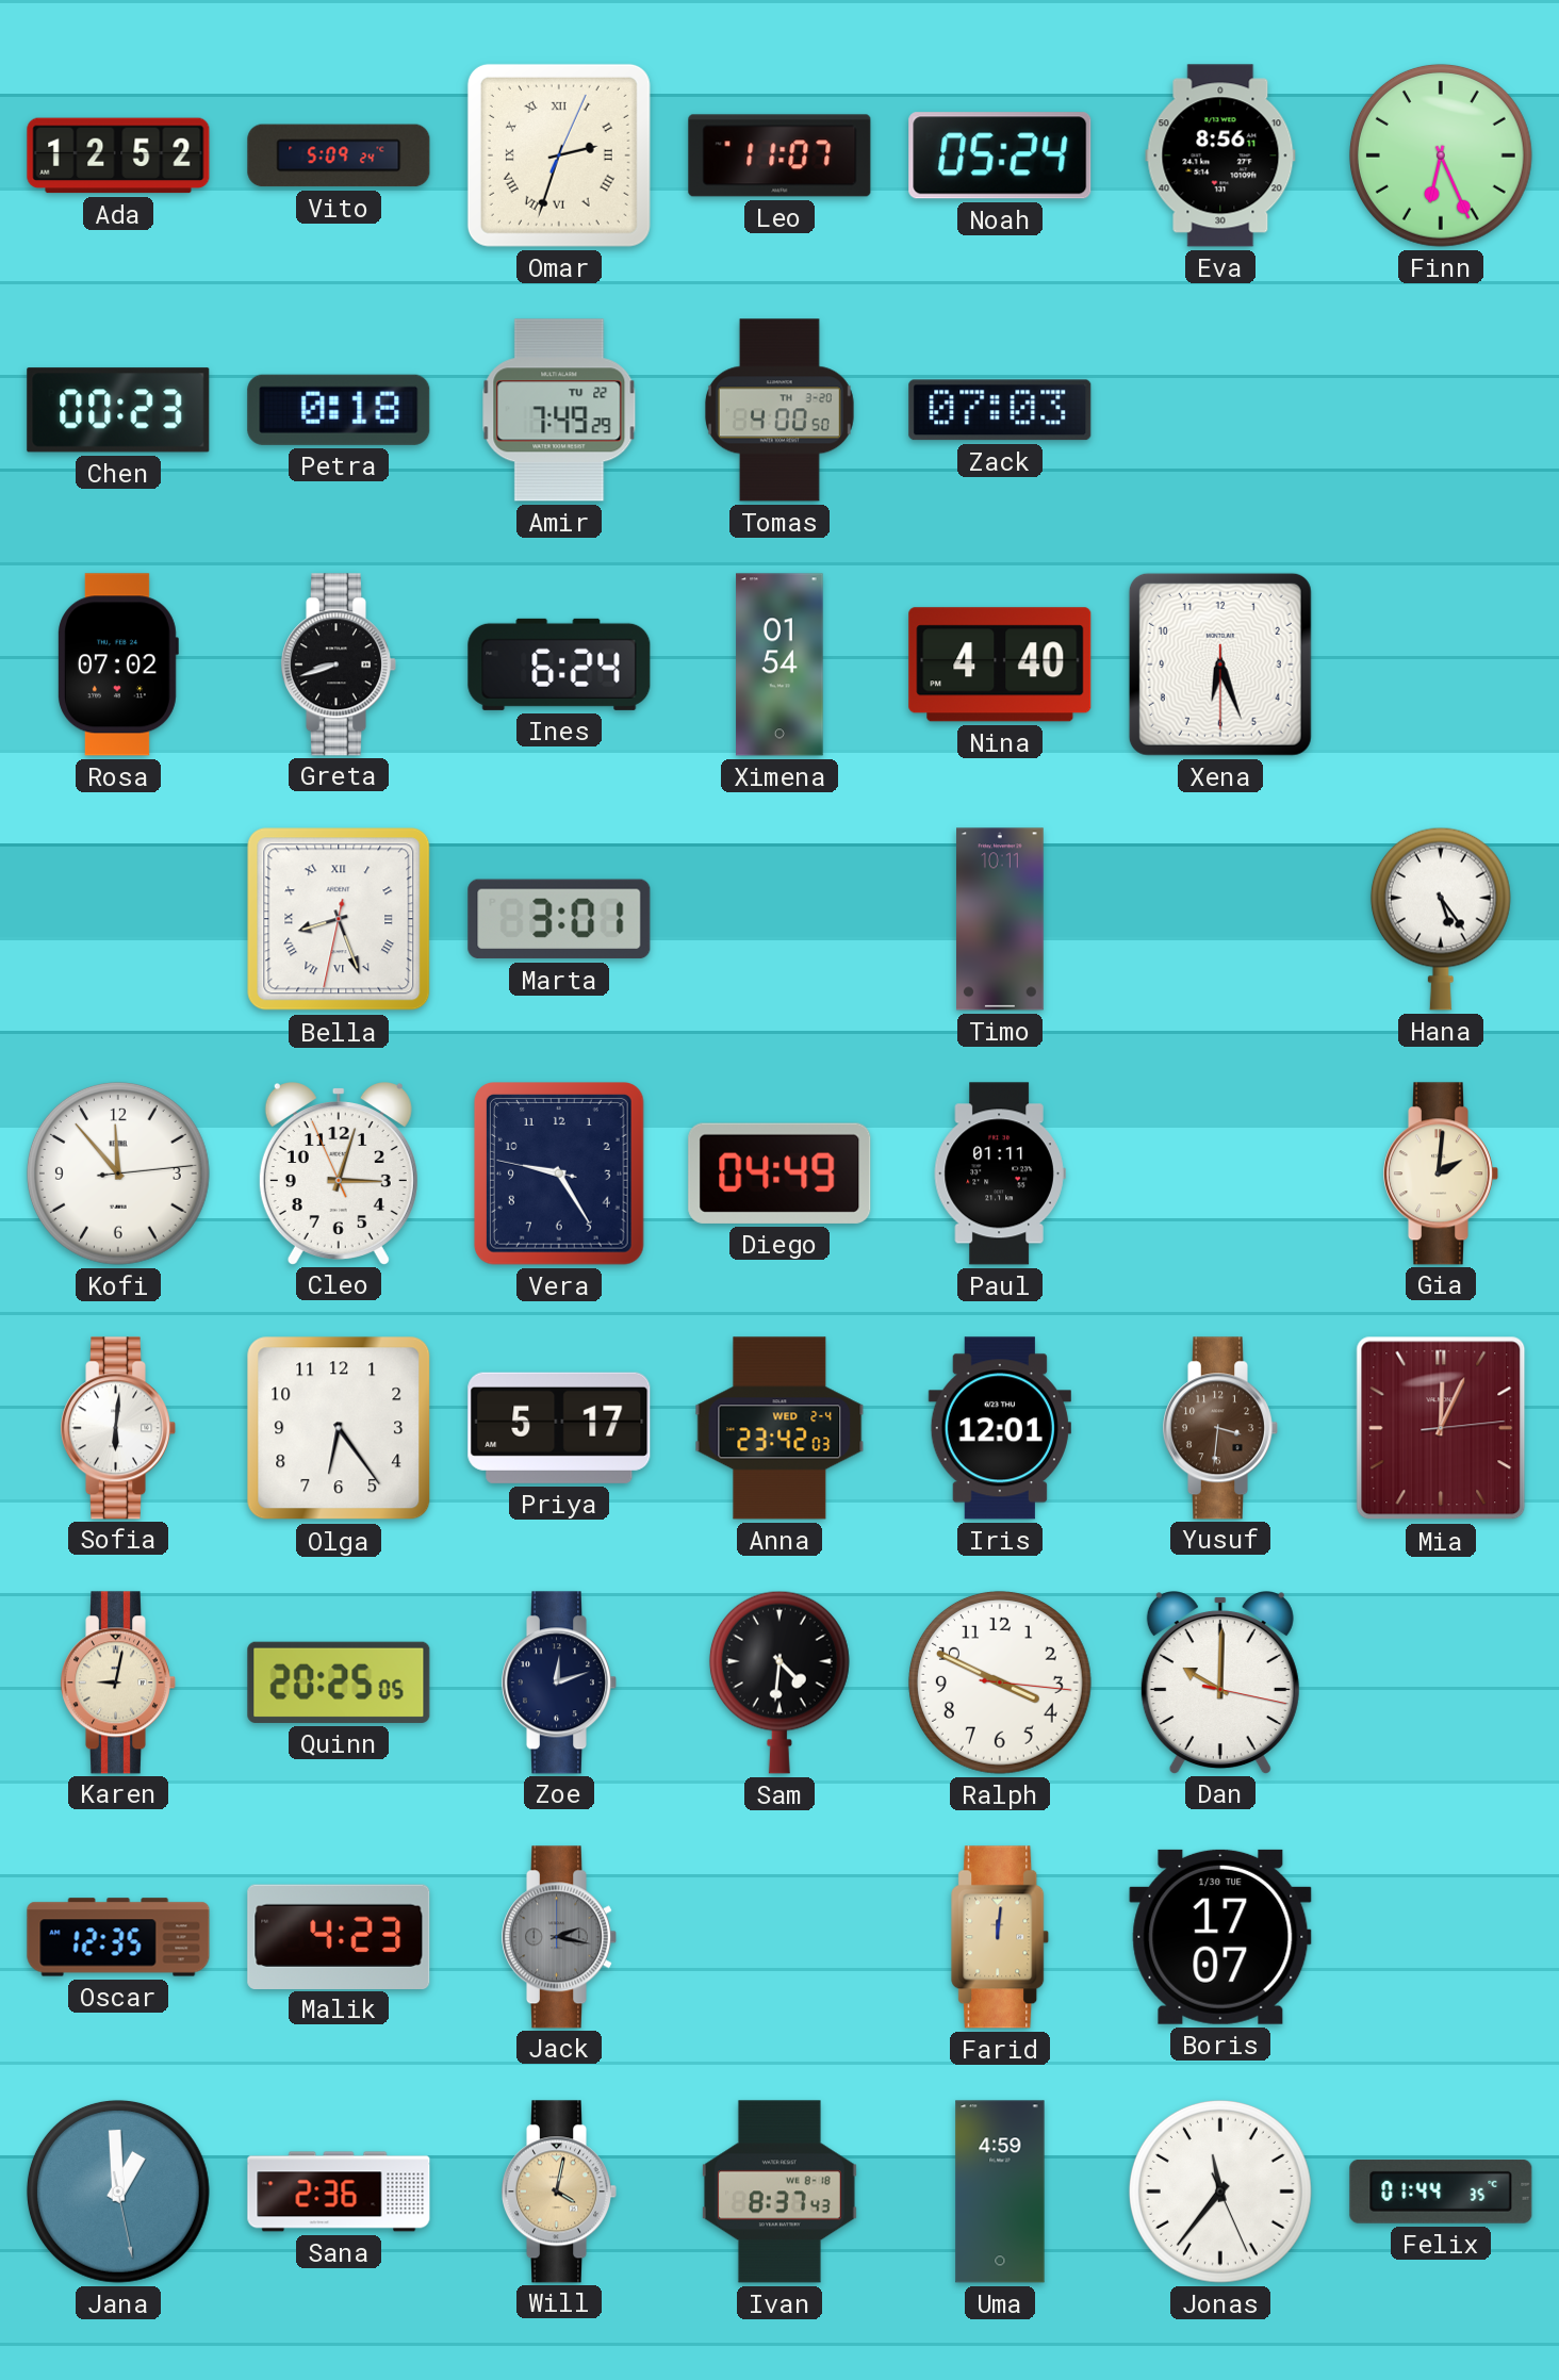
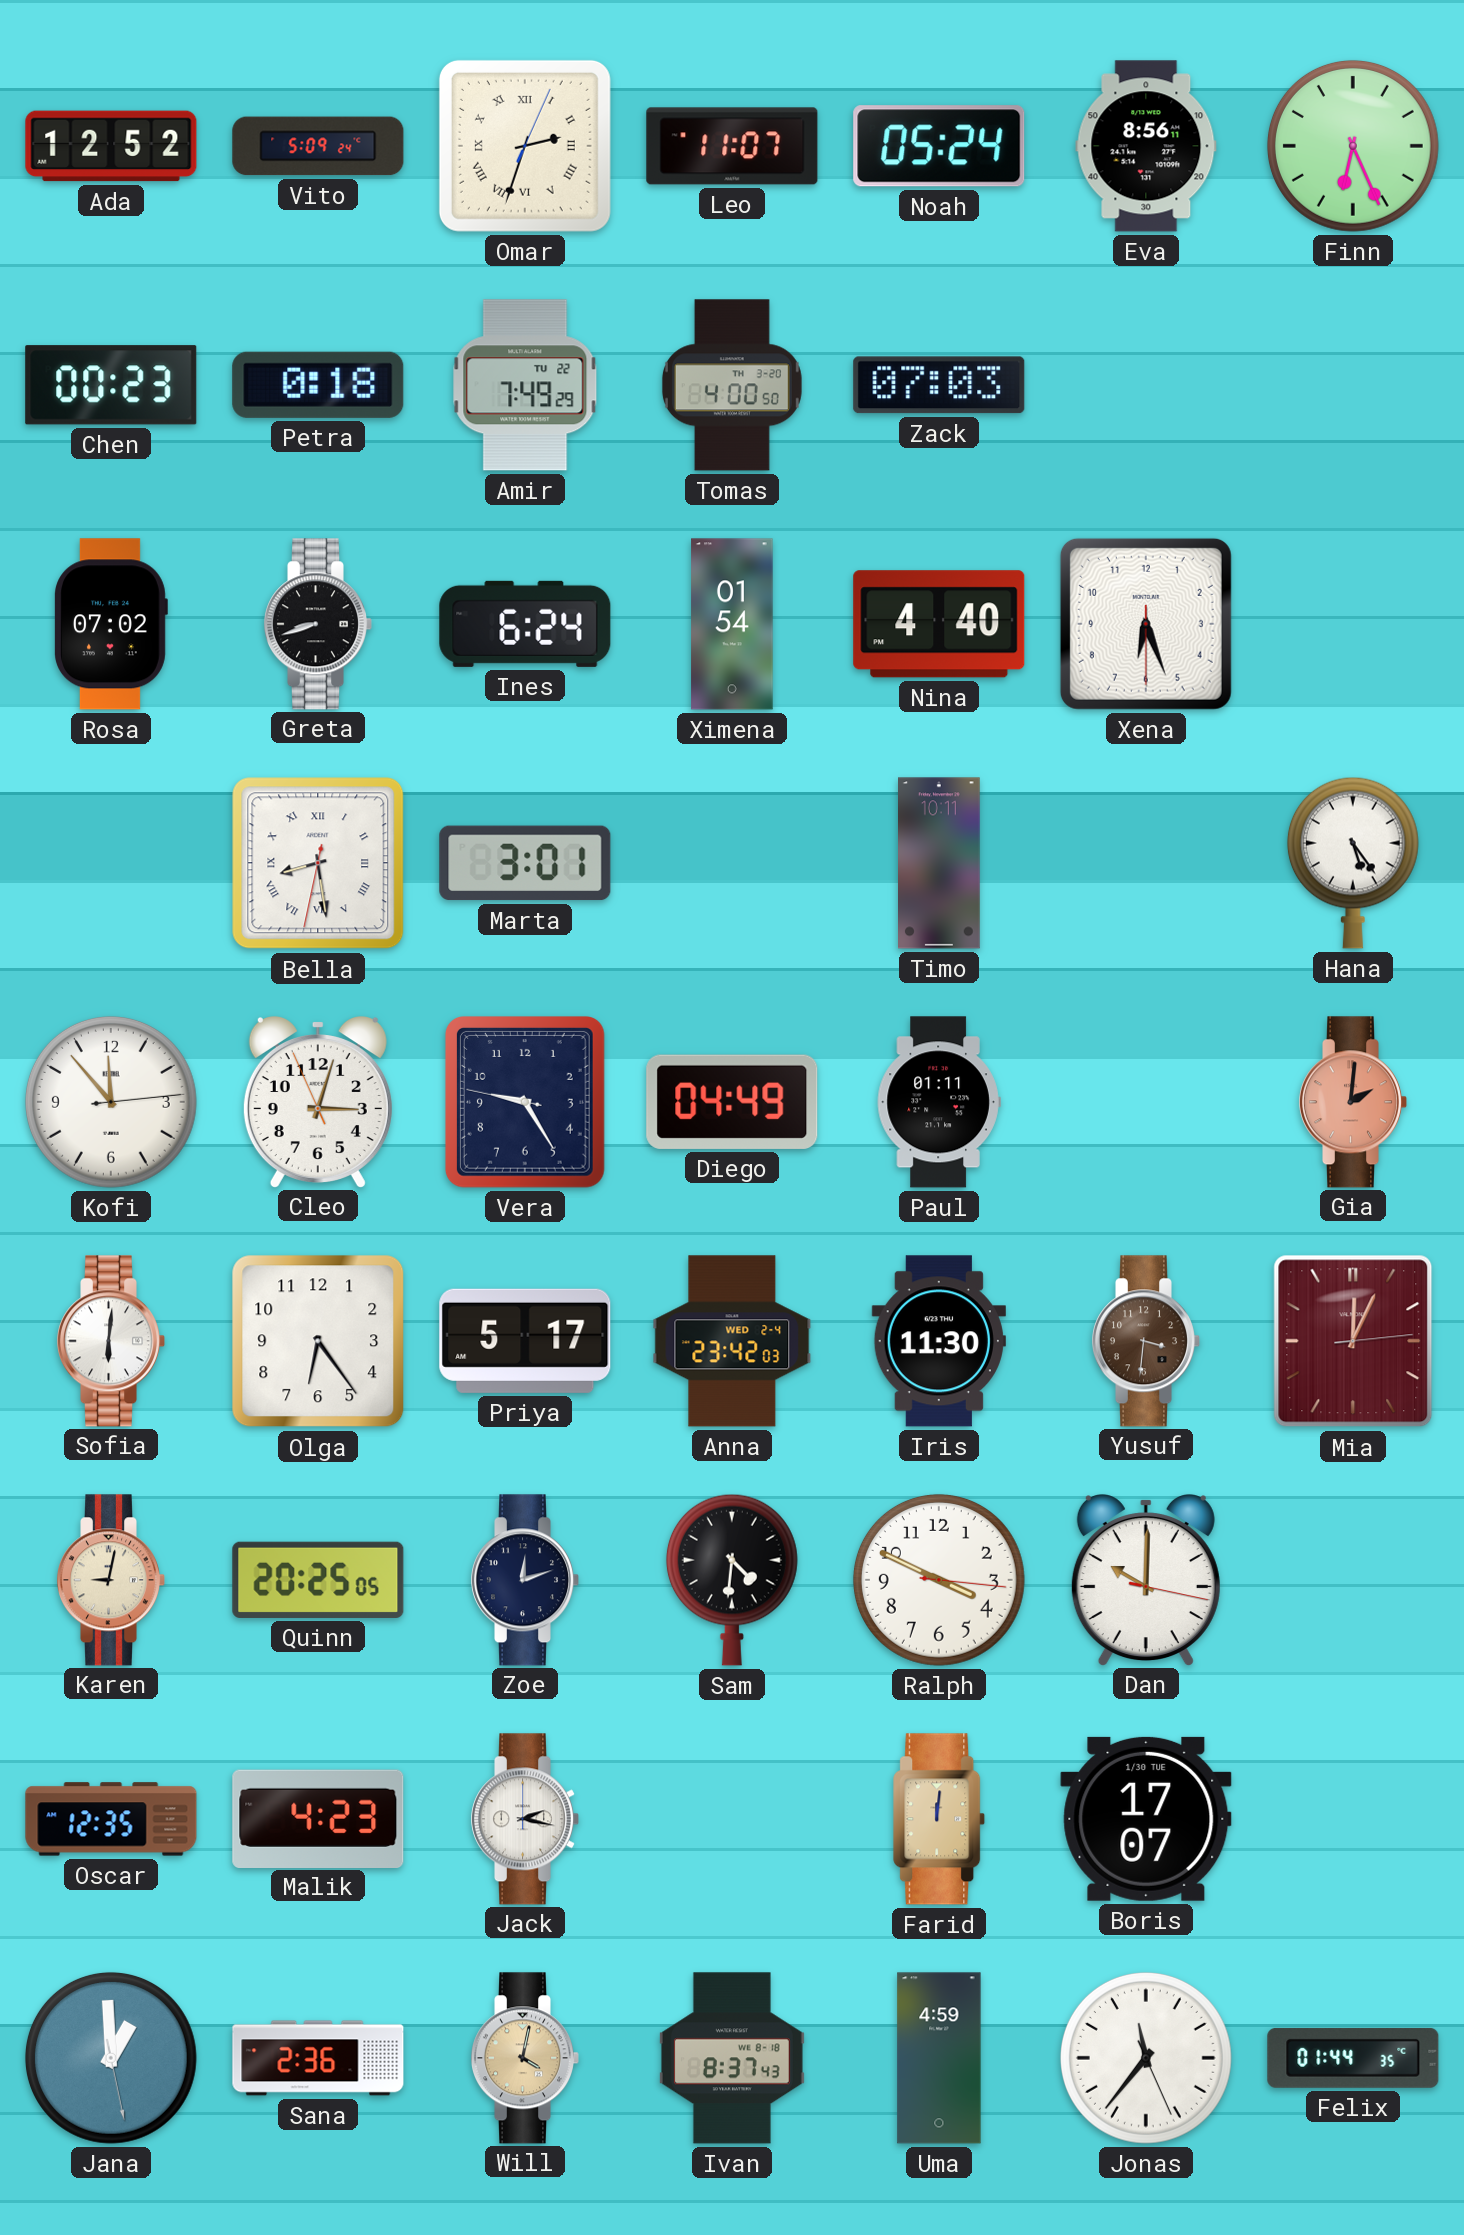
Bella: 8:26 -> 8:28
Gia dial: cream -> salmon
Iris: 12:01 -> 11:30
Jack dial: grey -> white
